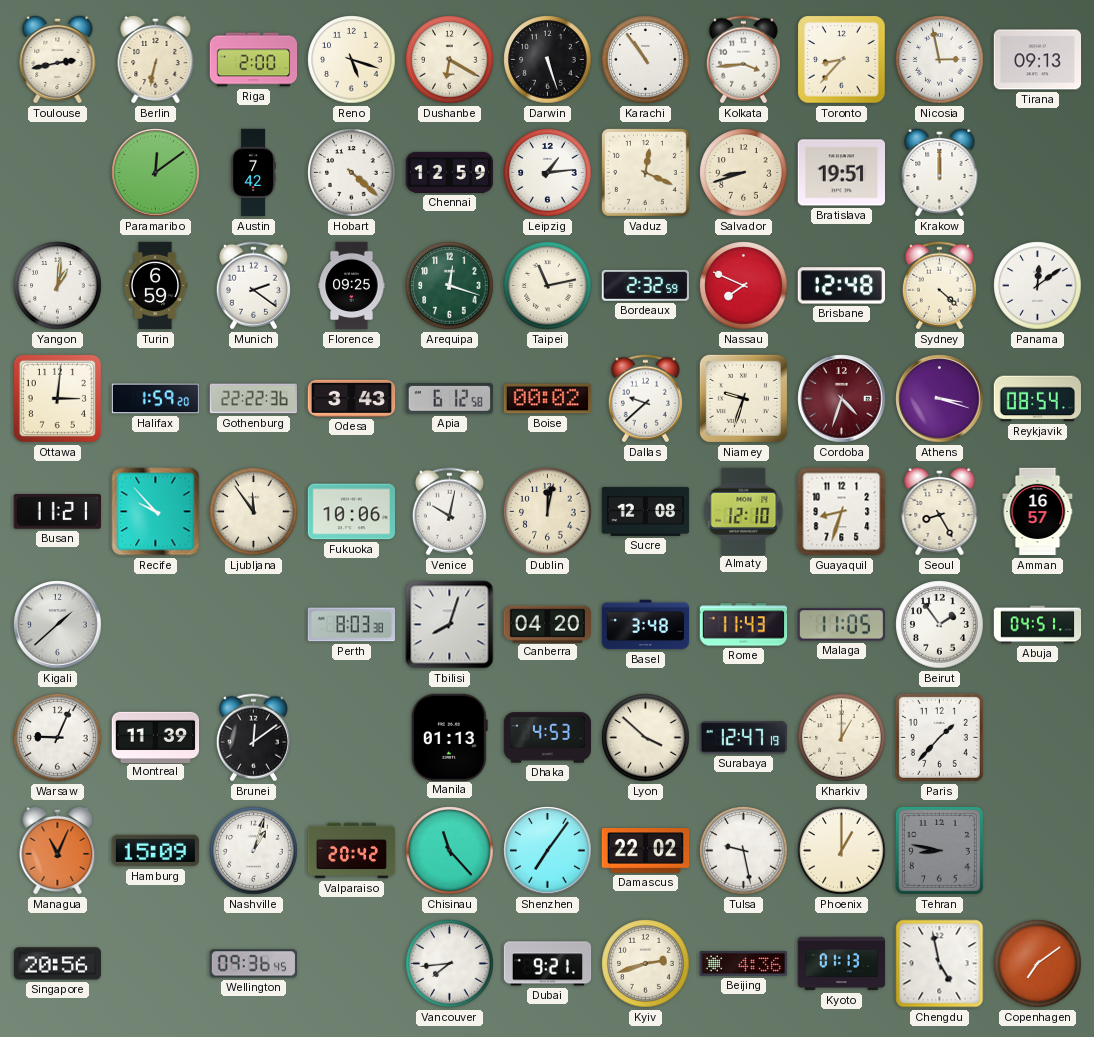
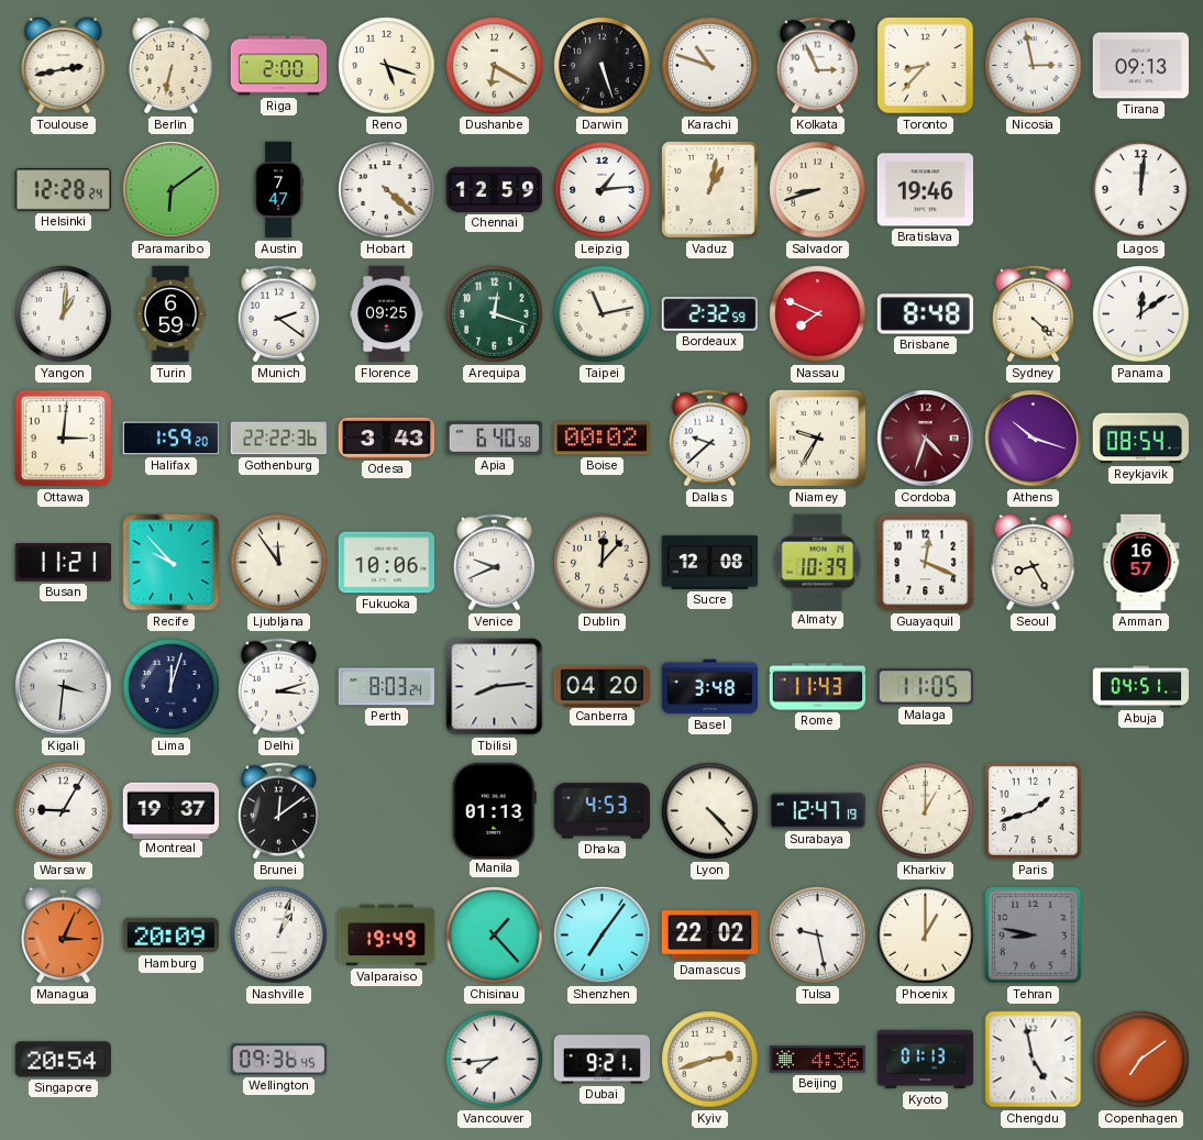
Karachi: 10:54 -> 10:48
Kolkata: 3:44 -> 2:56
Helsinki: none -> 12:28
Paramaribo: 12:09 -> 6:09
Austin: 7:42 -> 7:47
Vaduz: 12:19 -> 1:02
Bratislava: 19:51 -> 19:46
Krakow: 12:00 -> none
Lagos: none -> 12:01
Brisbane: 12:48 -> 8:48
Apia: 6:12 -> 6:40
Niamey: 9:33 -> 9:35
Athens: 3:18 -> 10:18
Venice: 10:02 -> 9:41
Dublin: 12:02 -> 12:07
Almaty: 12:10 -> 10:39
Guayaquil: 8:33 -> 12:19
Kigali: 1:38 -> 3:31
Lima: none -> 12:03
Delhi: none -> 3:12
Perth: 8:03:38 -> 8:03:24
Tbilisi: 8:03 -> 8:14
Beirut: 1:54 -> none
Warsaw: 9:04 -> 9:05
Montreal: 11:39 -> 19:37
Lyon: 3:52 -> 4:23
Paris: 1:37 -> 1:42
Managua: 11:04 -> 3:04
Hamburg: 15:09 -> 20:09
Valparaiso: 20:42 -> 19:49
Chisinau: 11:23 -> 1:23
Singapore: 20:56 -> 20:54
